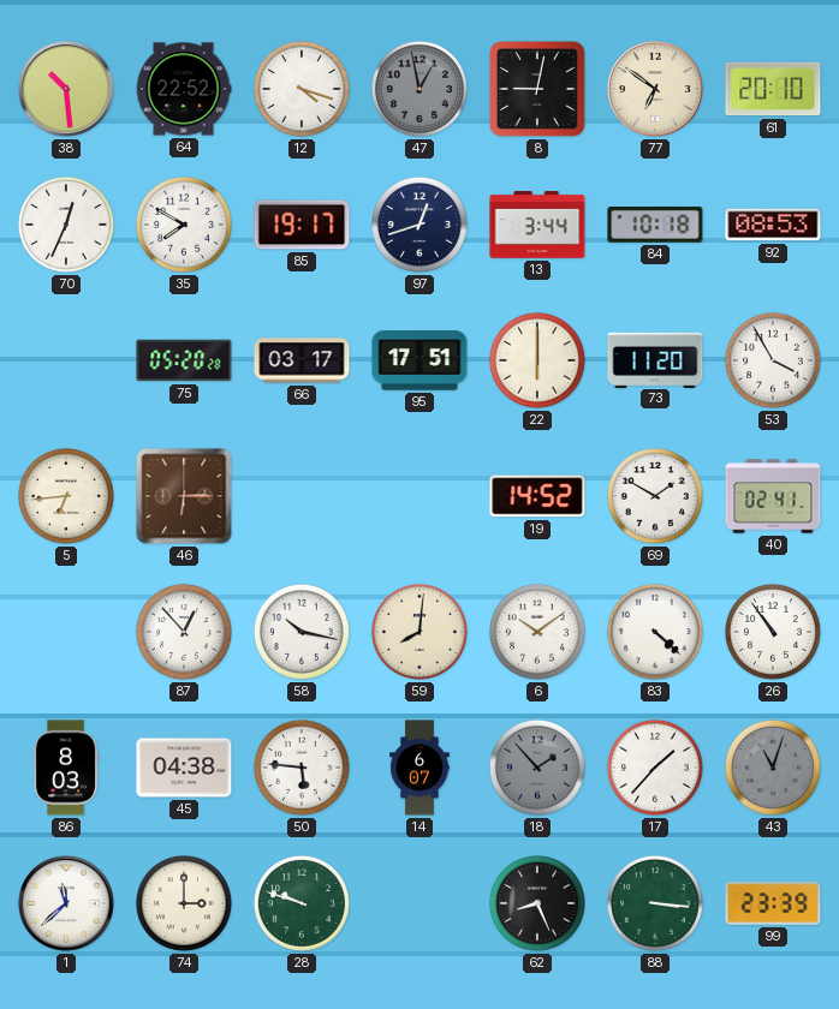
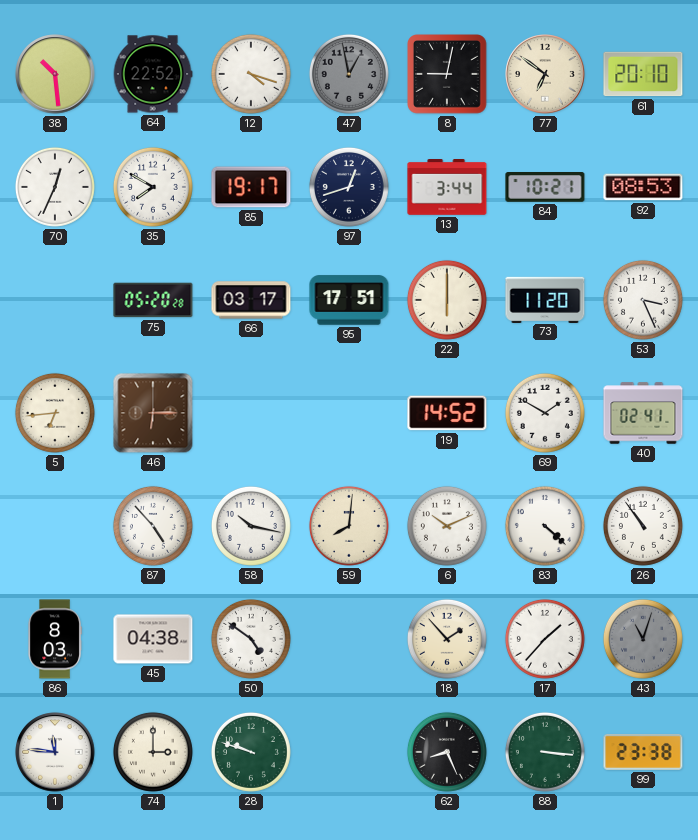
84: 10:18 -> 10:21
53: 3:55 -> 3:26
87: 12:53 -> 4:53
6: 10:09 -> 10:11
50: 5:46 -> 4:51
14: 6:07 -> none
18 dial: grey -> cream
1: 11:38 -> 11:46
99: 23:39 -> 23:38
